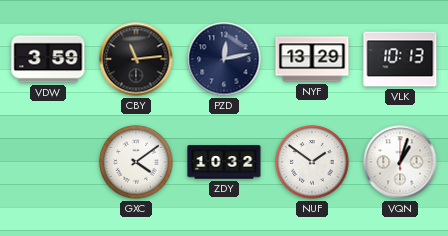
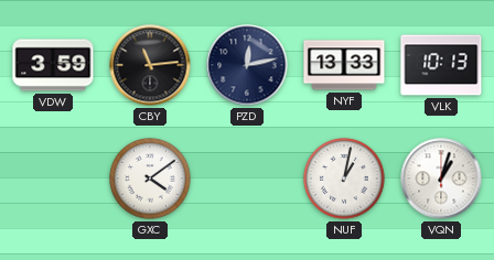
NYF: 13:29 -> 13:33
ZDY: 10:32 -> none
NUF: 1:51 -> 1:02
